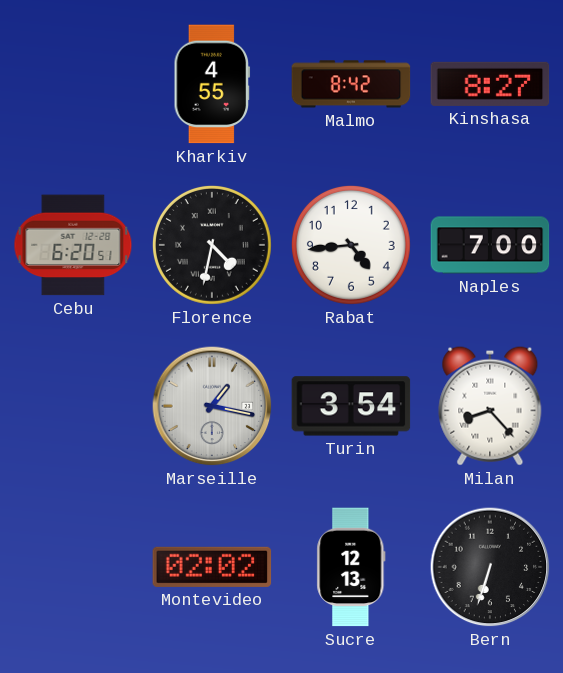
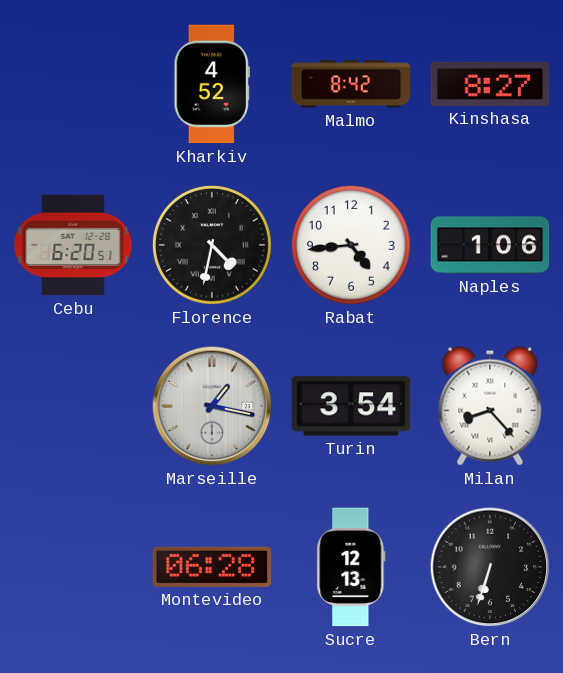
Kharkiv: 4:55 -> 4:52
Naples: 7:00 -> 1:06
Montevideo: 02:02 -> 06:28
